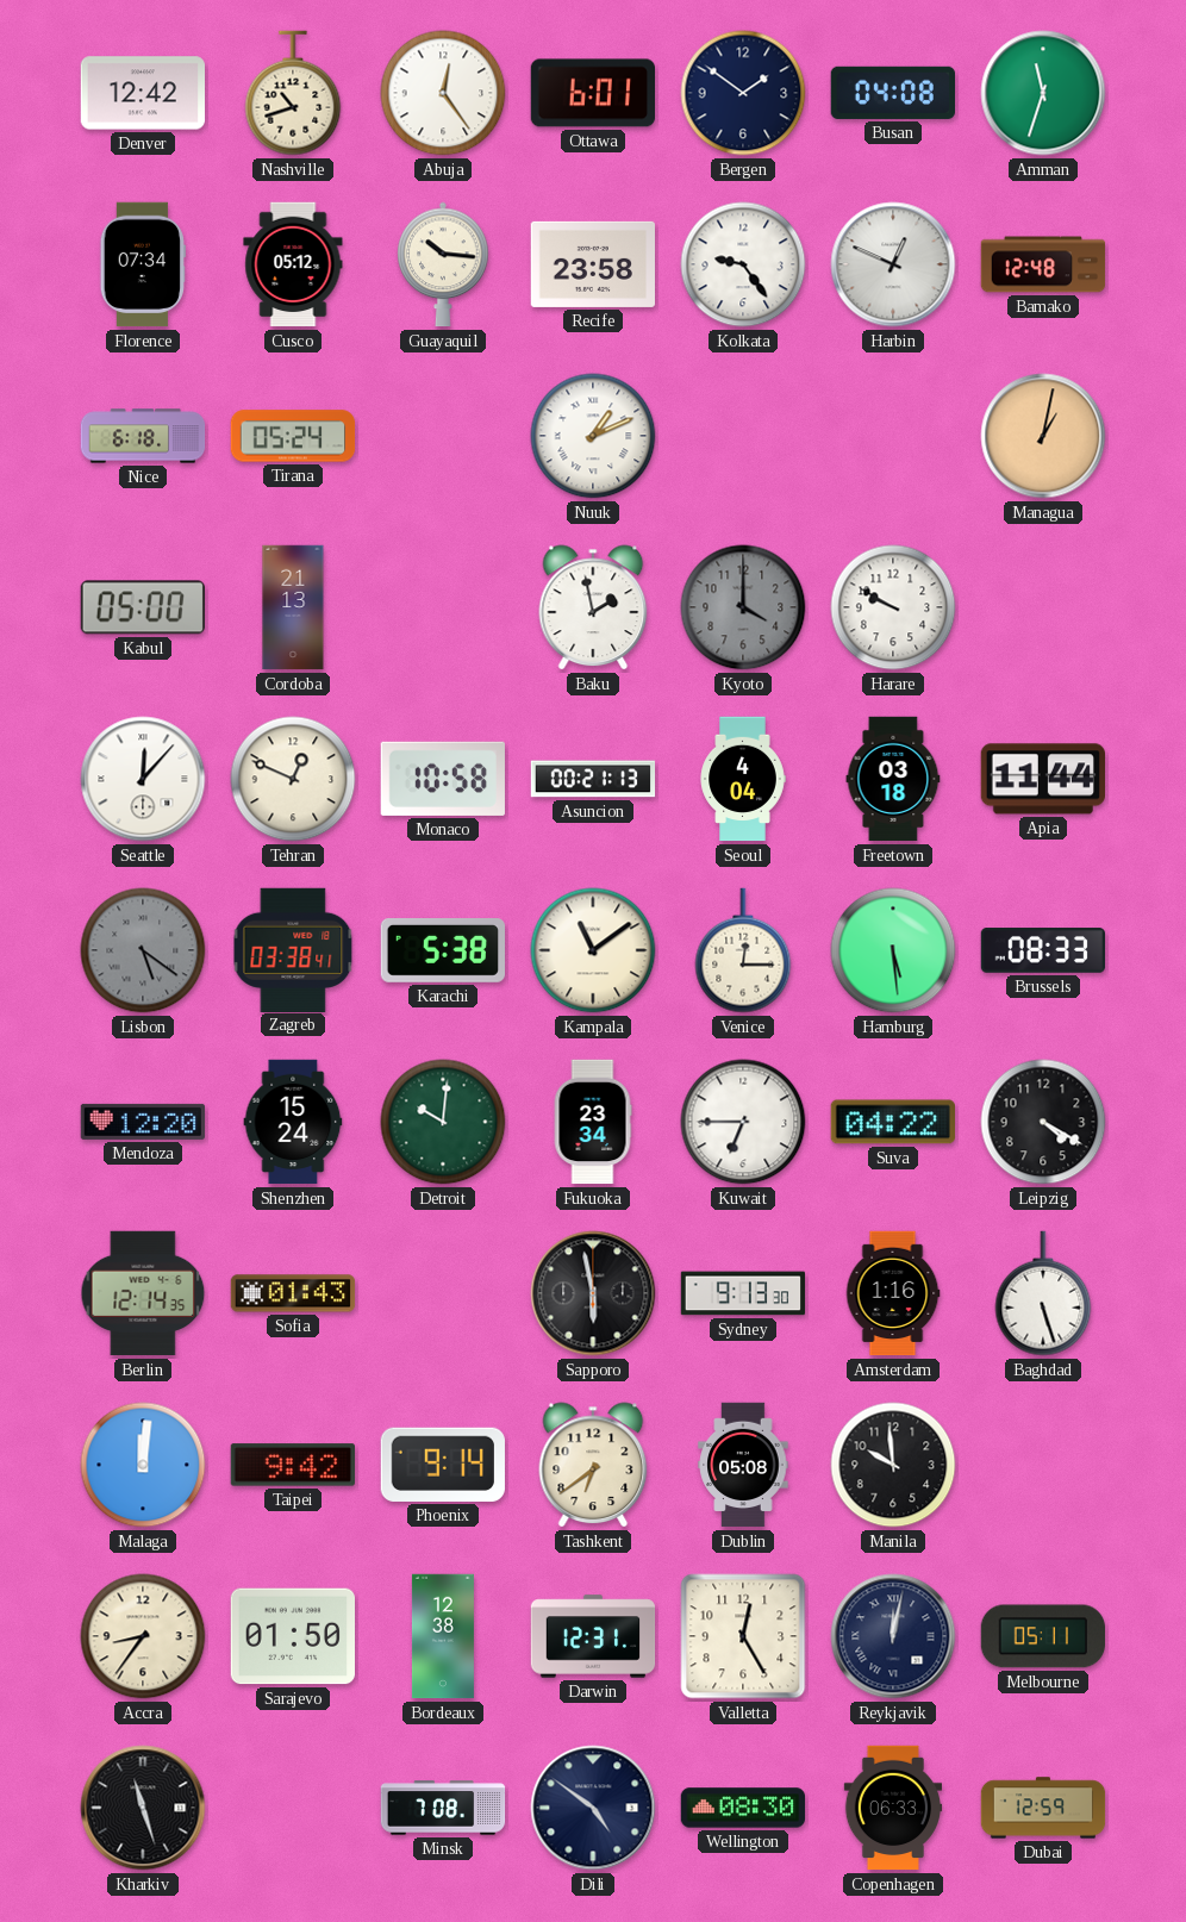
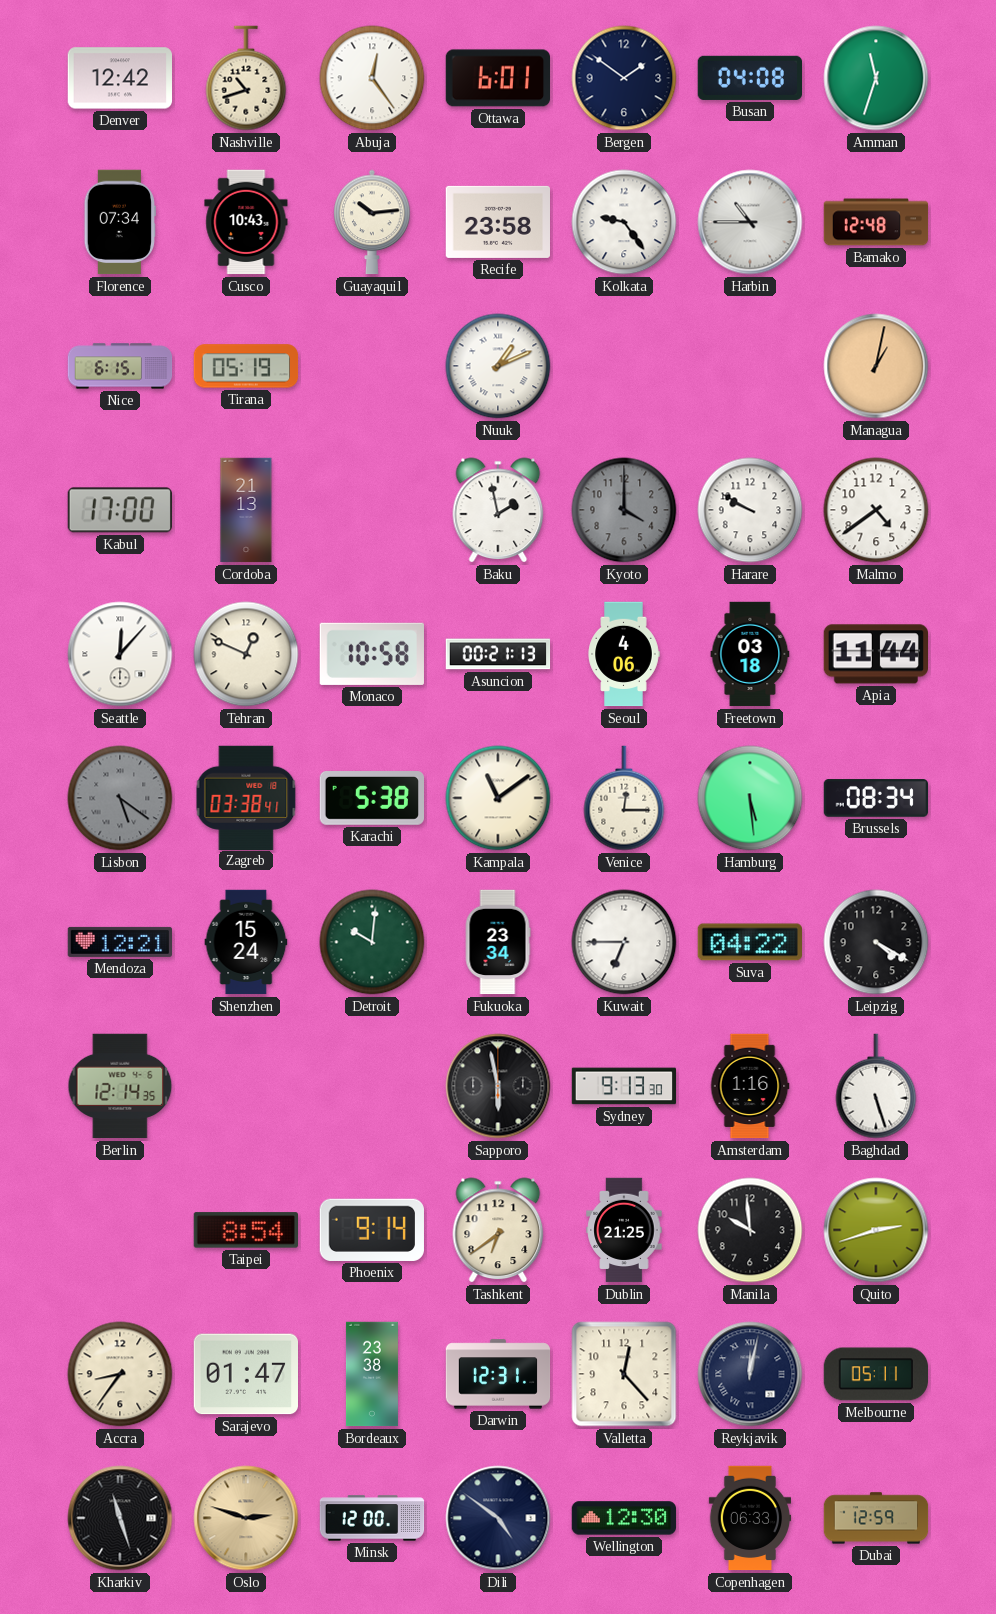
Cusco: 05:12 -> 10:43
Guayaquil: 10:16 -> 10:14
Harbin: 12:49 -> 10:45
Nice: 6:18 -> 6:15
Tirana: 05:24 -> 05:19
Kabul: 05:00 -> 17:00
Malmo: none -> 4:39
Seoul: 4:04 -> 4:06
Brussels: 08:33 -> 08:34
Mendoza: 12:20 -> 12:21
Sofia: 01:43 -> none
Malaga: 12:01 -> none
Taipei: 9:42 -> 8:54
Dublin: 05:08 -> 21:25
Quito: none -> 2:42
Sarajevo: 01:50 -> 01:47
Bordeaux: 12:38 -> 23:38
Valletta: 12:25 -> 12:23
Oslo: none -> 2:48
Minsk: 7:08 -> 12:00
Wellington: 08:30 -> 12:30
